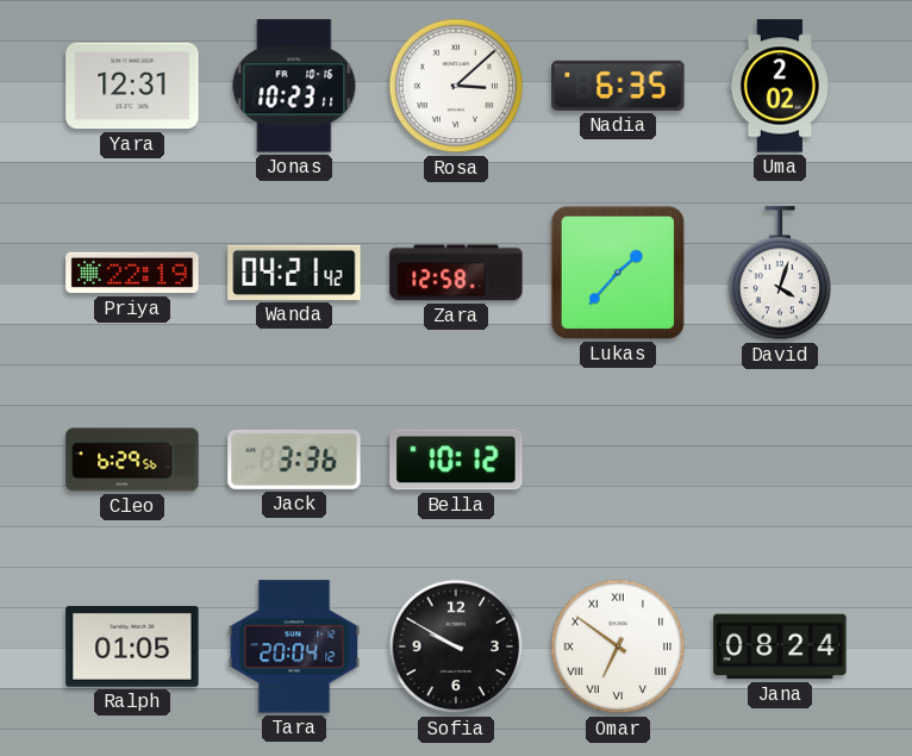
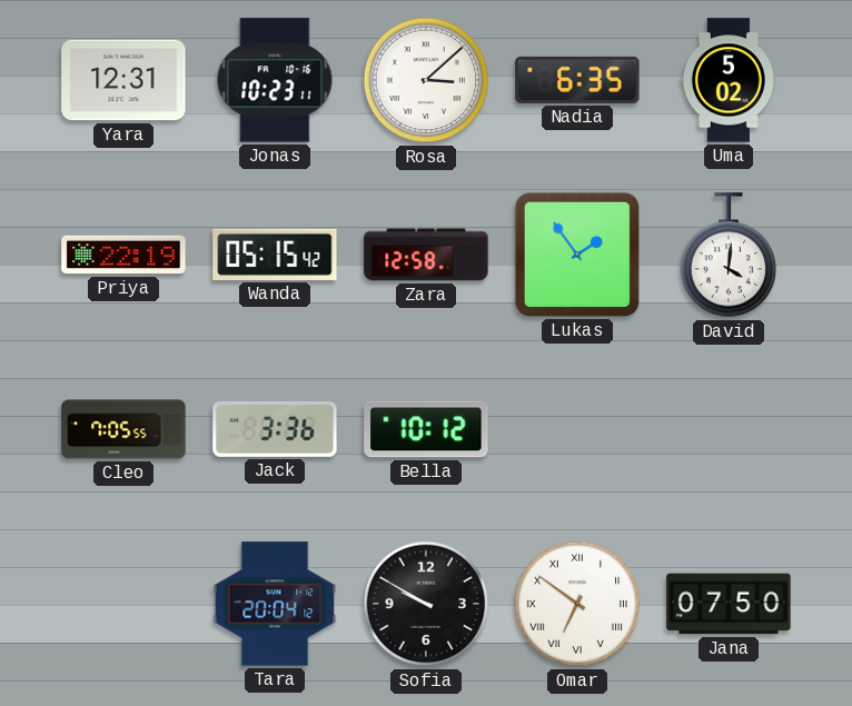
Uma: 2:02 -> 5:02
Wanda: 04:21 -> 05:15
Lukas: 1:37 -> 1:54
David: 4:03 -> 4:01
Cleo: 6:29 -> 7:05
Ralph: 01:05 -> none
Jana: 08:24 -> 07:50
